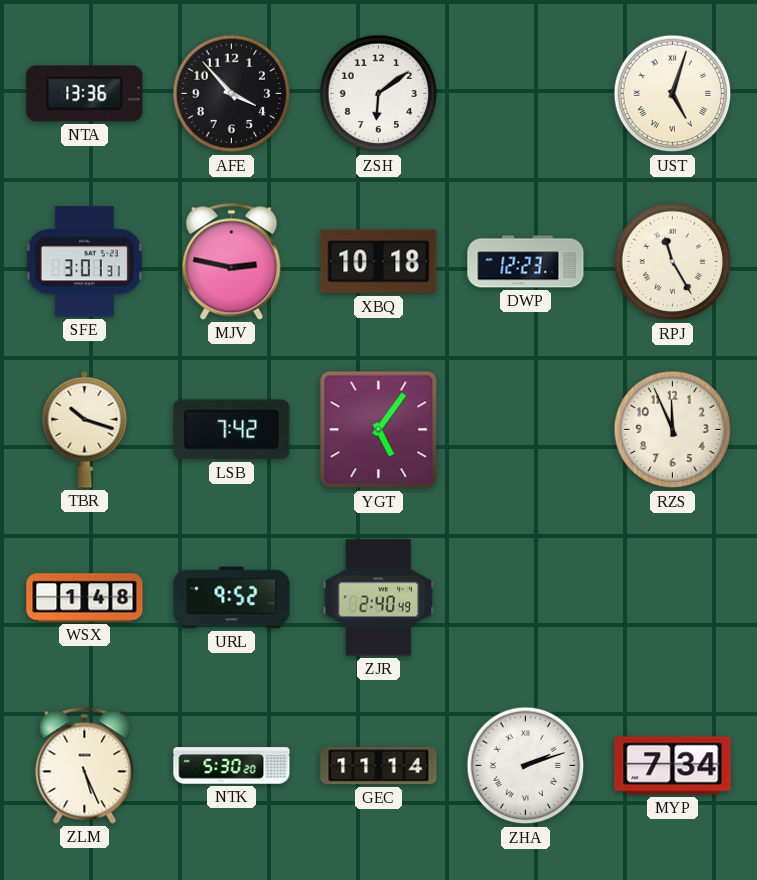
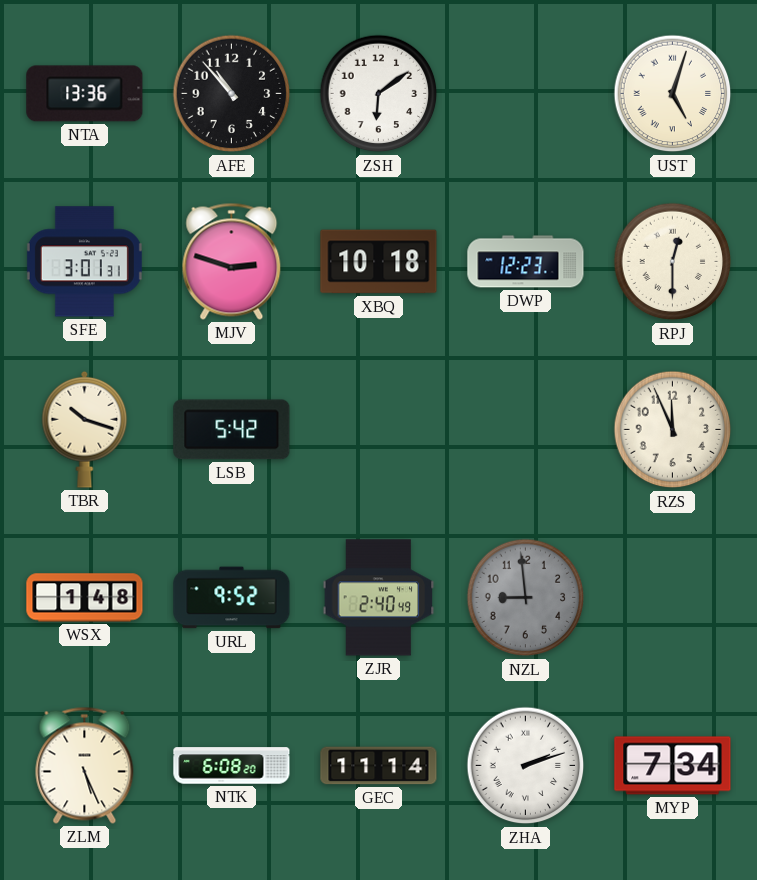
AFE: 3:53 -> 10:53
MJV: 2:47 -> 2:48
RPJ: 11:25 -> 12:30
LSB: 7:42 -> 5:42
YGT: 5:06 -> none
NZL: none -> 8:59
NTK: 5:30 -> 6:08
